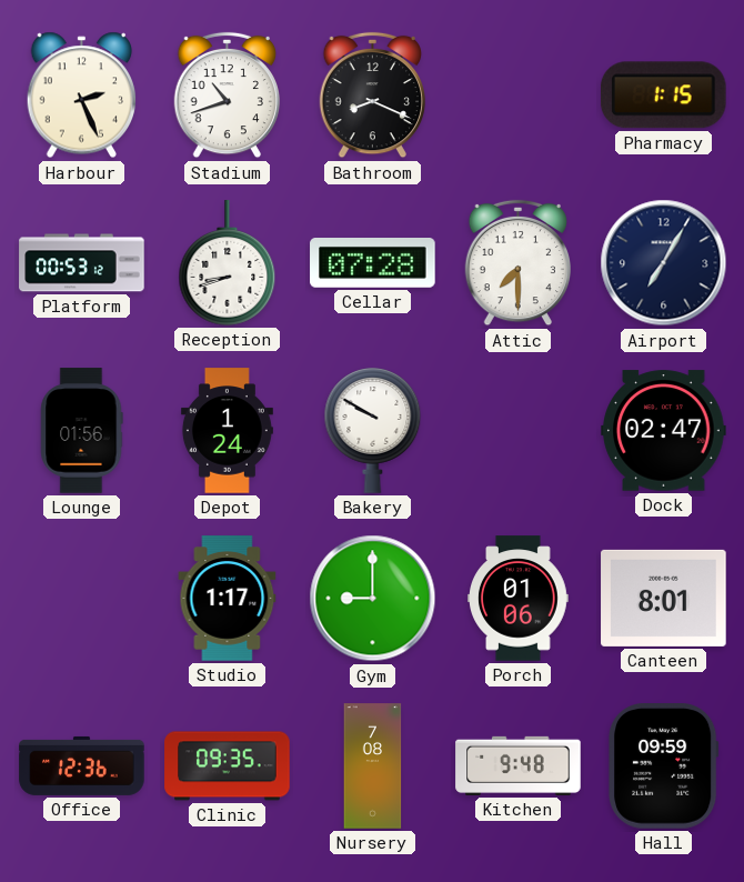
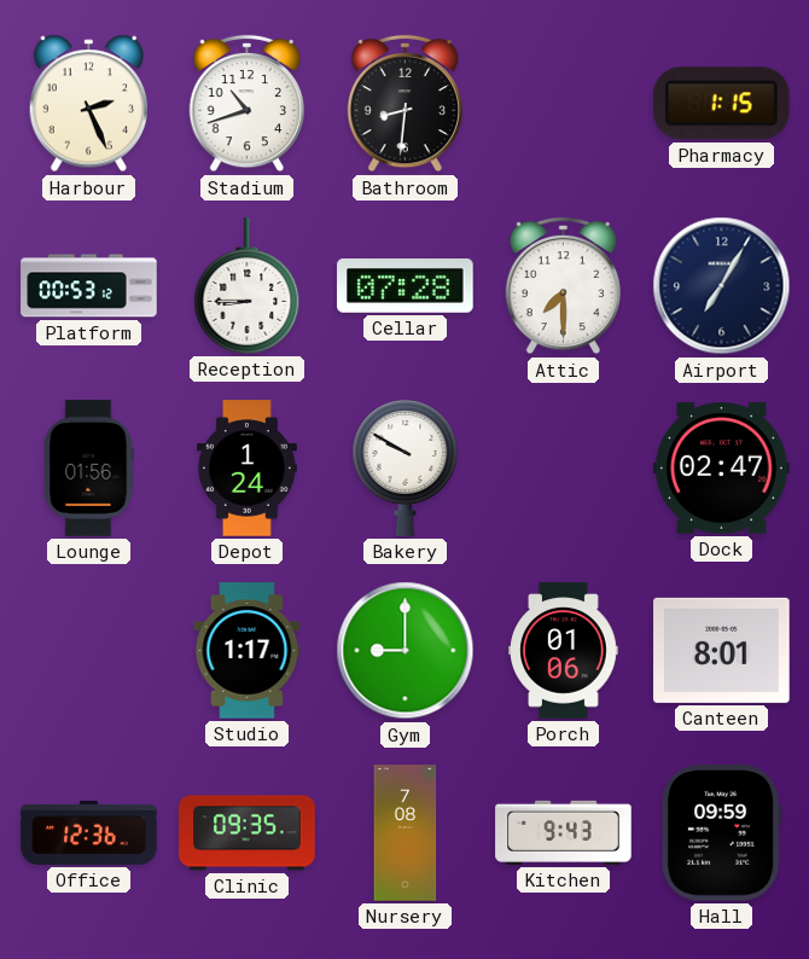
Bathroom: 8:19 -> 8:31
Reception: 8:42 -> 8:45
Kitchen: 9:48 -> 9:43
